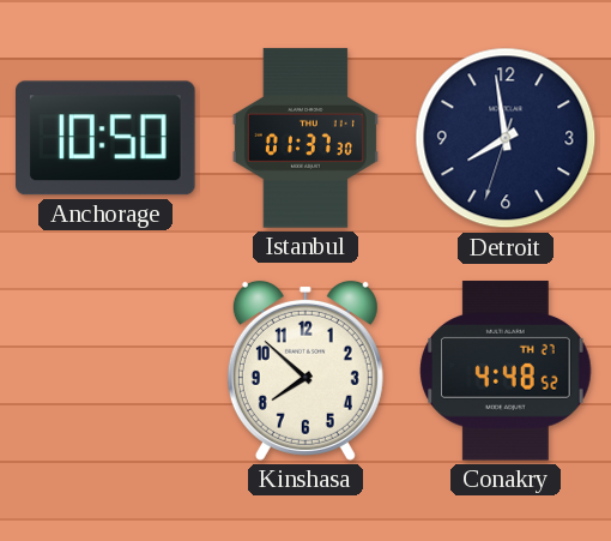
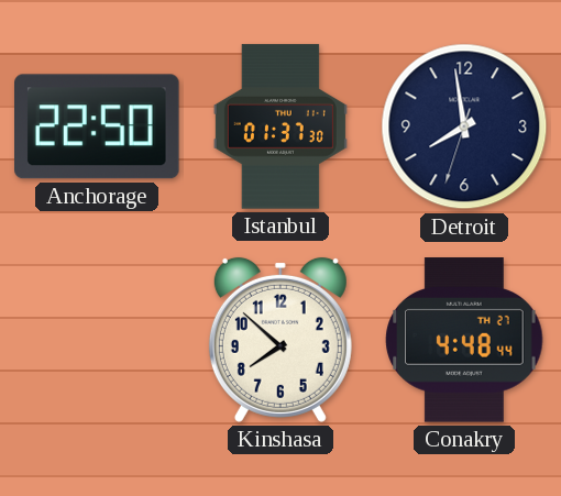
Anchorage: 10:50 -> 22:50
Conakry: 4:48:52 -> 4:48:44
